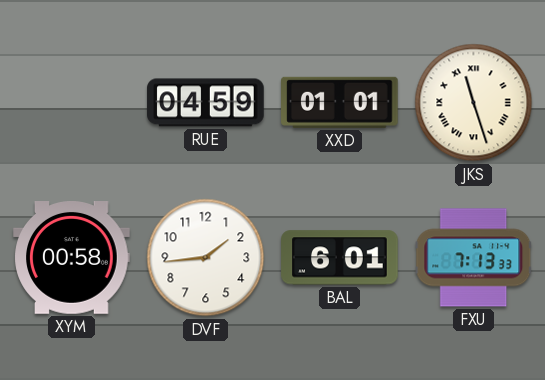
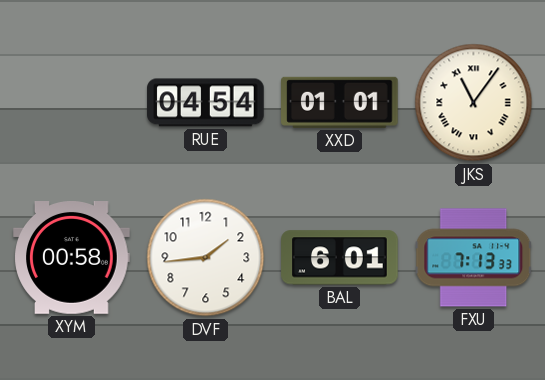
RUE: 04:59 -> 04:54
JKS: 11:27 -> 11:06
